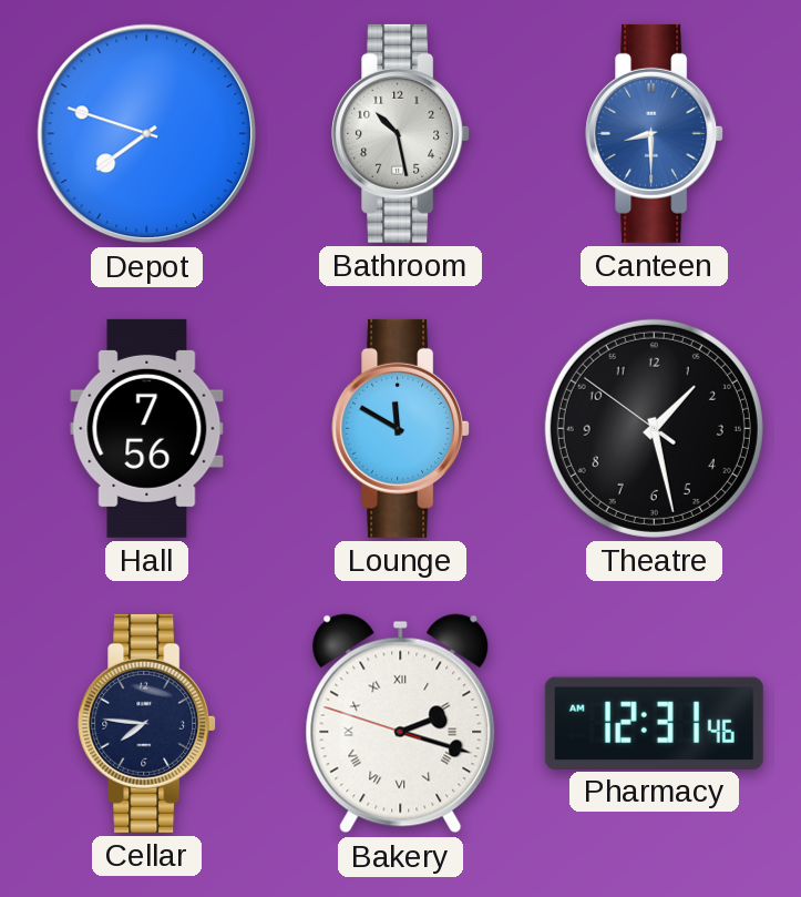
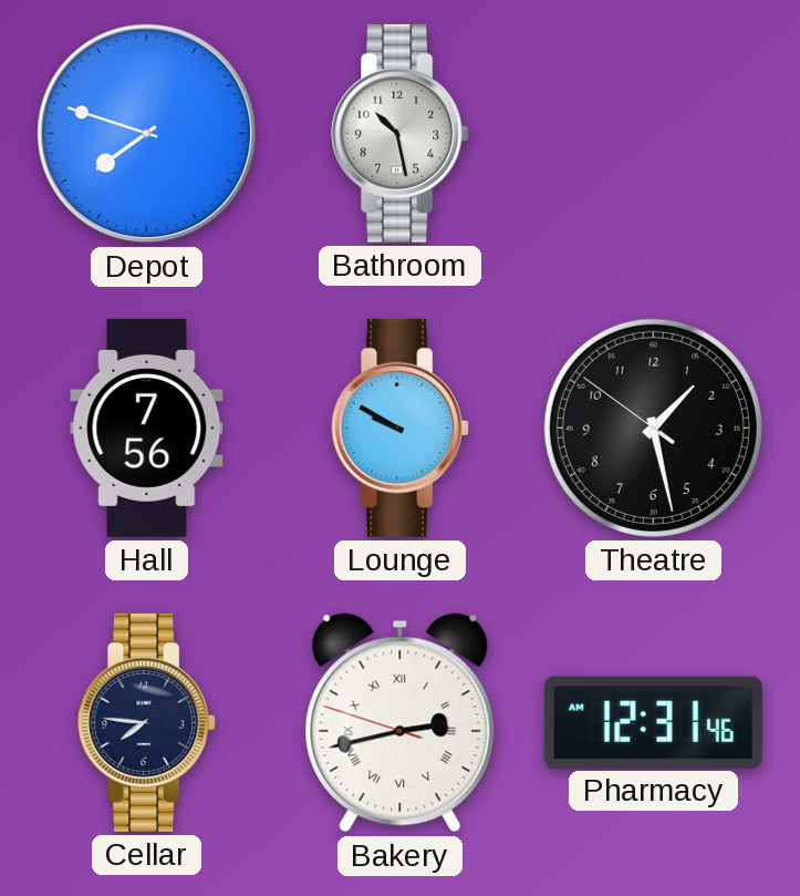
Canteen: 8:30 -> none
Lounge: 11:50 -> 9:50
Bakery: 2:17 -> 2:42
